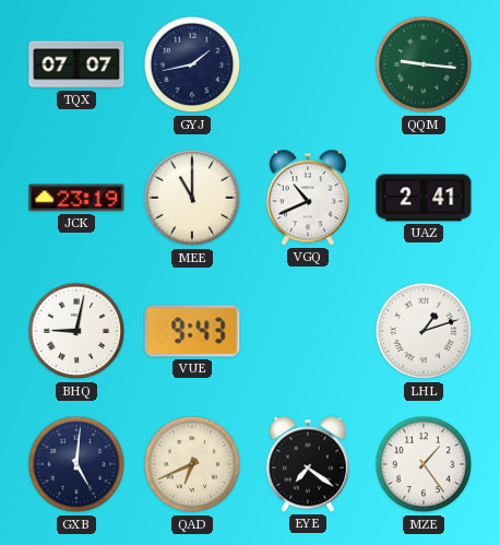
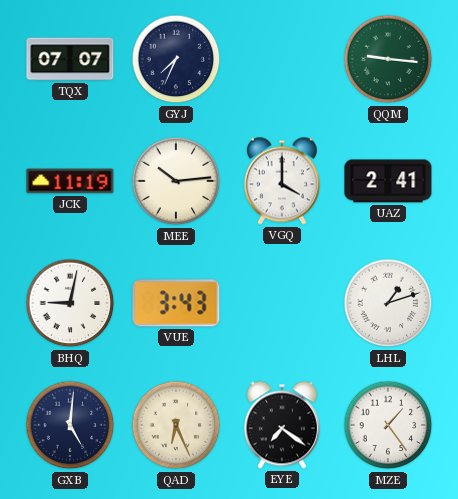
GYJ: 1:43 -> 7:34
JCK: 23:19 -> 11:19
MEE: 11:00 -> 10:14
VGQ: 10:41 -> 4:00
VUE: 9:43 -> 3:43
QAD: 6:41 -> 6:26
